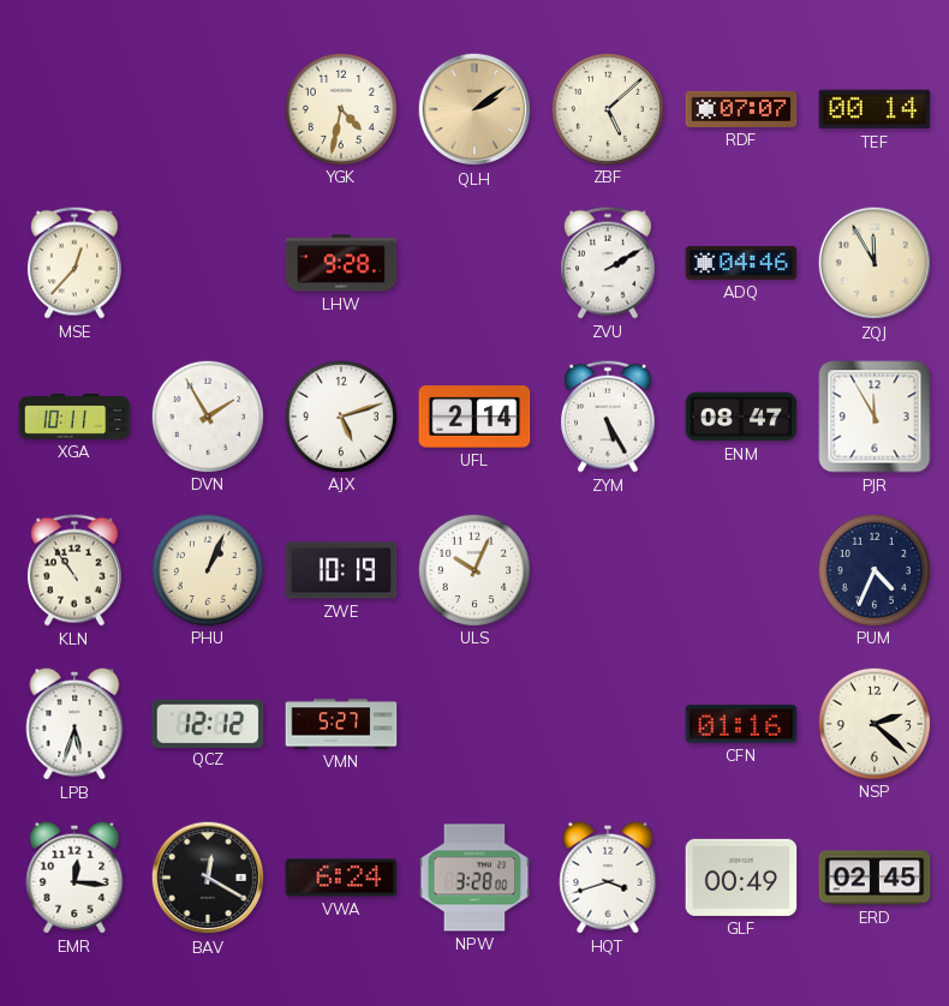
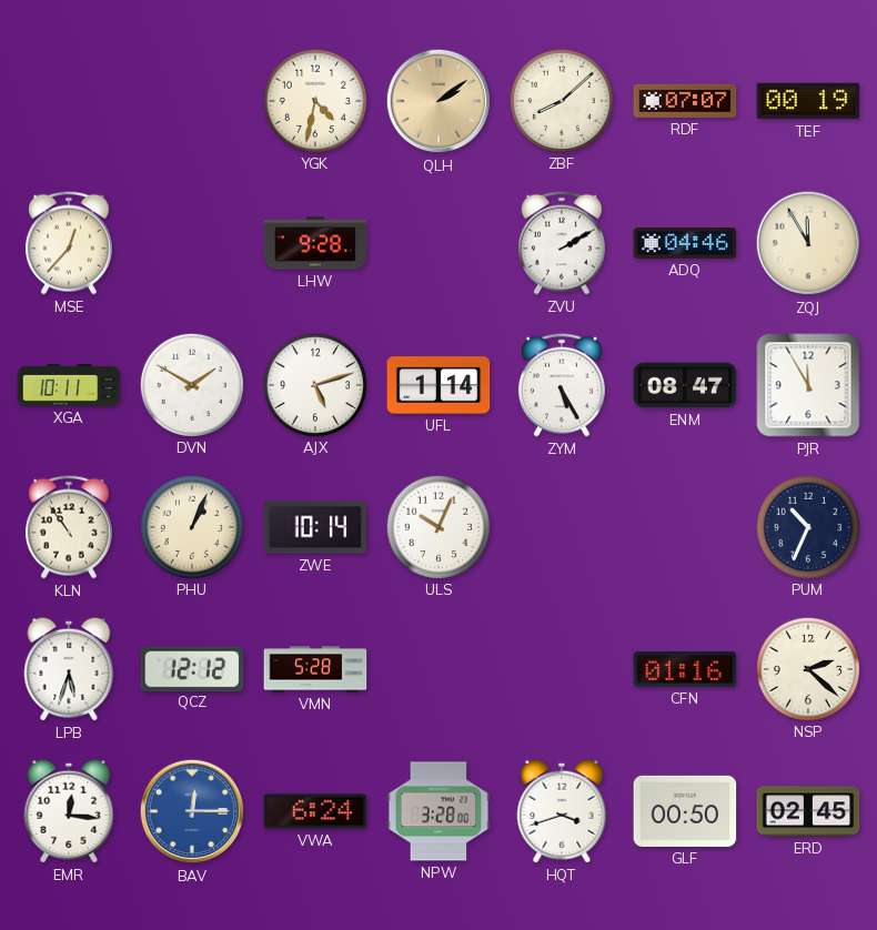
ZBF: 5:08 -> 8:08
TEF: 00:14 -> 00:19
DVN: 1:55 -> 1:50
UFL: 2:14 -> 1:14
ZWE: 10:19 -> 10:14
PUM: 4:34 -> 10:34
VMN: 5:27 -> 5:28
BAV: 12:20 -> 12:15
BAV dial: black -> blue
GLF: 00:49 -> 00:50
